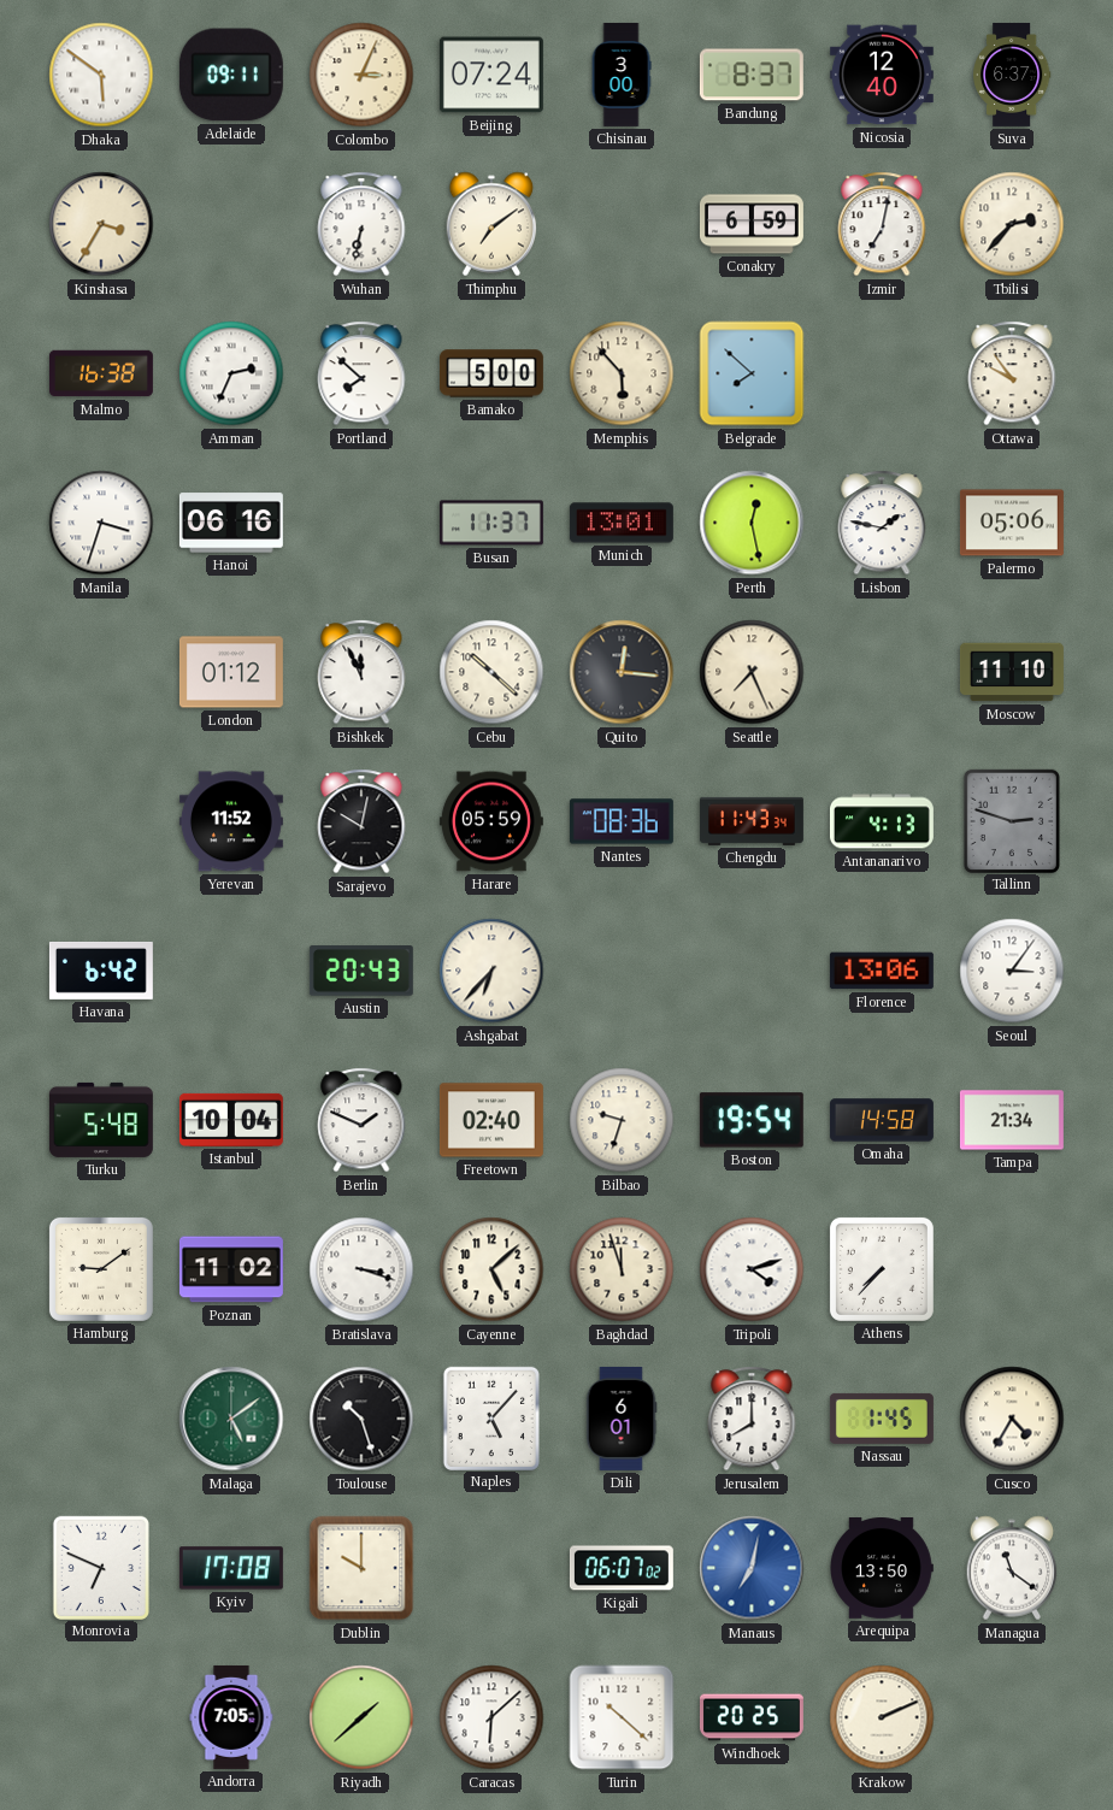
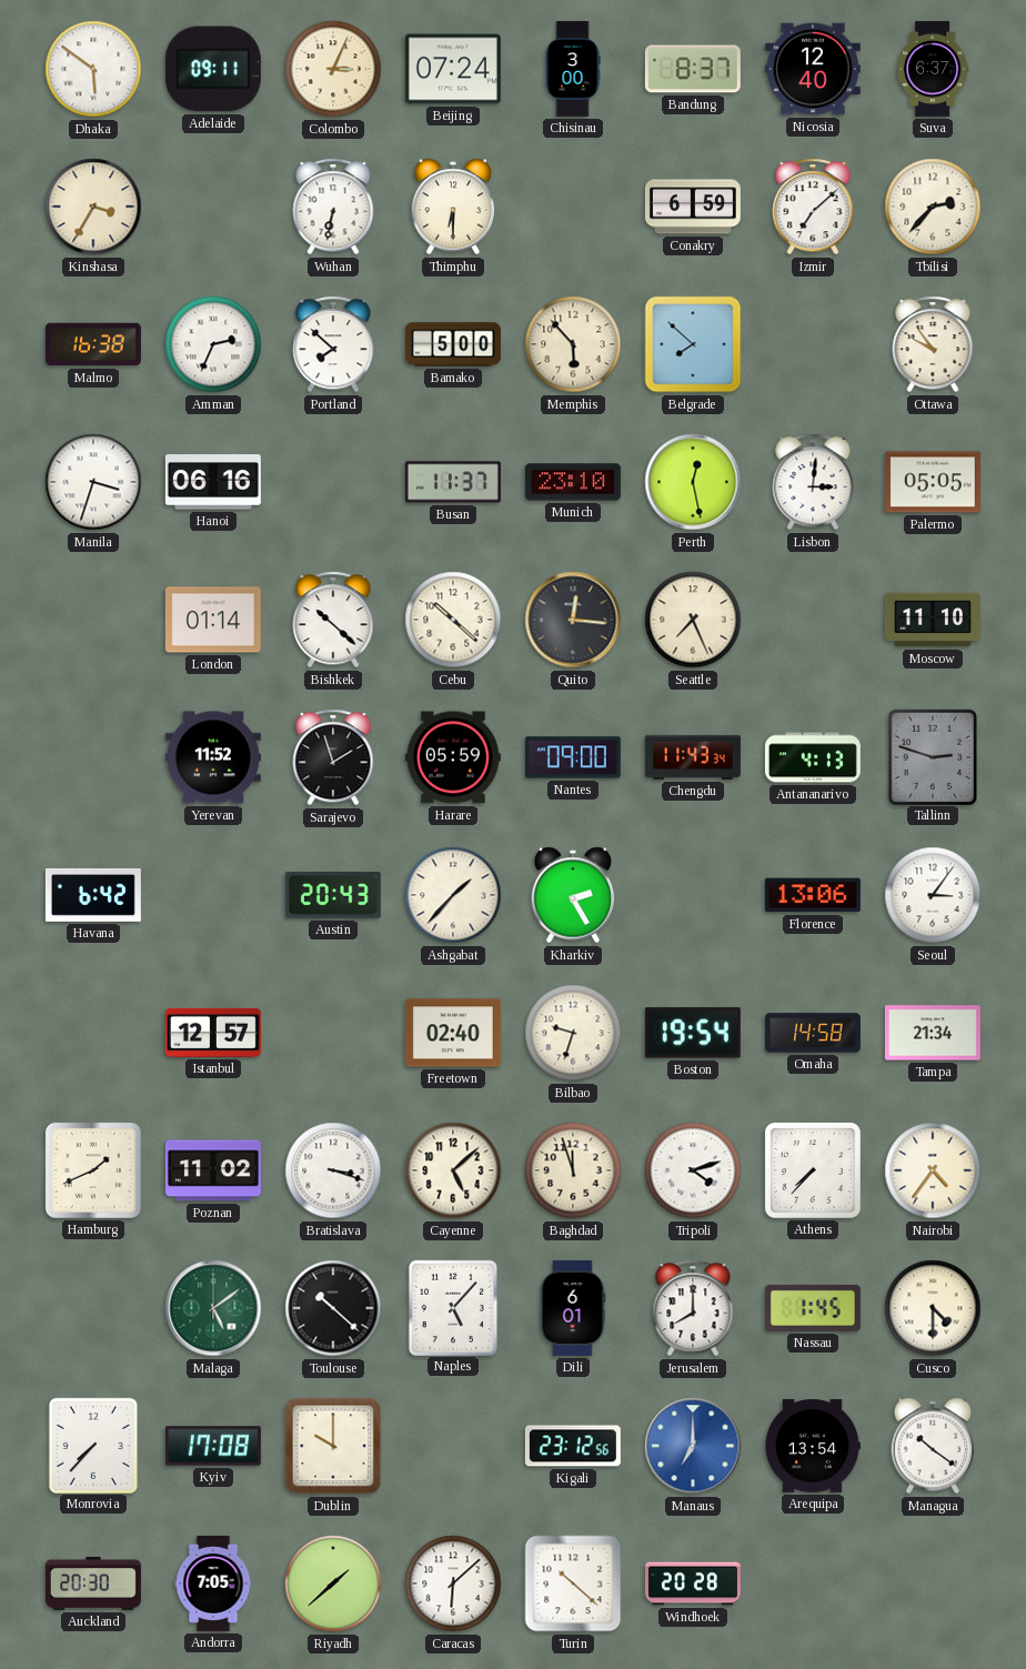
Thimphu: 7:09 -> 6:30
Izmir: 7:02 -> 7:08
Munich: 13:01 -> 23:10
Lisbon: 1:47 -> 3:01
Palermo: 05:06 -> 05:05
London: 01:12 -> 01:14
Bishkek: 11:56 -> 10:22
Sarajevo: 10:02 -> 1:57
Nantes: 08:36 -> 09:00
Ashgabat: 6:37 -> 1:37
Kharkiv: none -> 2:25
Turku: 5:48 -> none
Istanbul: 10:04 -> 12:57
Berlin: 1:49 -> none
Hamburg: 9:09 -> 1:41
Nairobi: none -> 4:36
Toulouse: 10:27 -> 10:22
Cusco: 4:35 -> 4:30
Monrovia: 6:49 -> 7:37
Kigali: 06:07 -> 23:12
Manaus: 7:02 -> 7:00
Arequipa: 13:50 -> 13:54
Managua: 11:21 -> 10:21
Auckland: none -> 20:30
Windhoek: 20:25 -> 20:28
Krakow: 2:11 -> none
